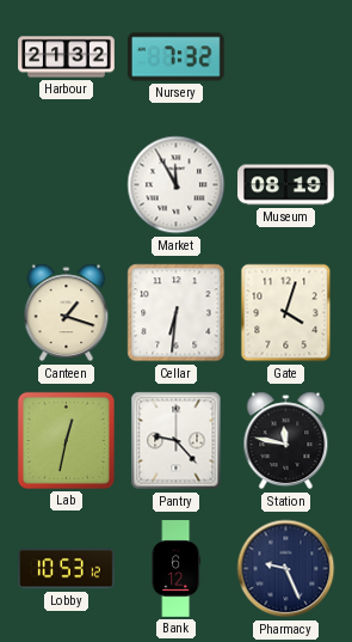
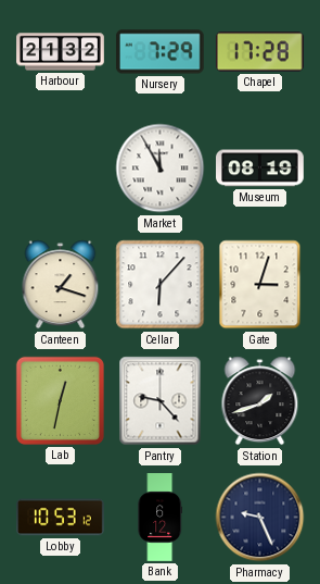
Nursery: 7:32 -> 7:29
Chapel: none -> 17:28
Cellar: 6:31 -> 6:07
Gate: 4:03 -> 3:03
Station: 11:47 -> 1:42
